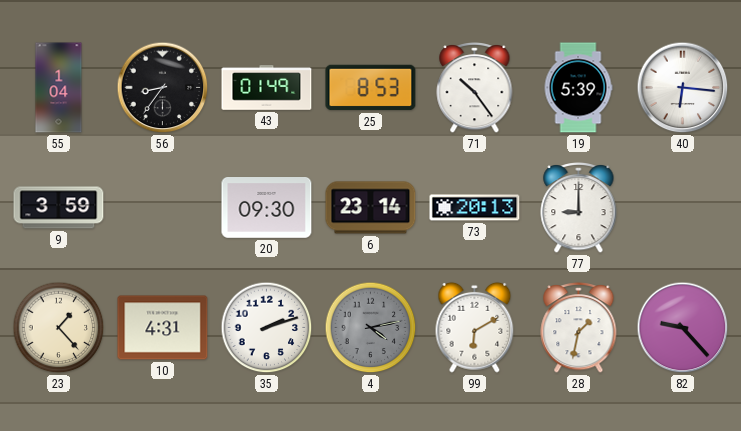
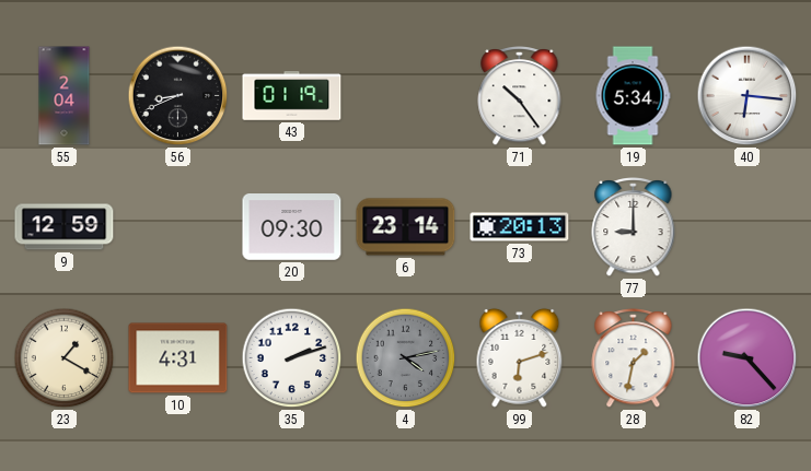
55: 1:04 -> 2:04
56: 8:36 -> 8:41
43: 01:49 -> 01:19
25: 8:53 -> none
19: 5:39 -> 5:34
9: 3:59 -> 12:59
23: 1:23 -> 1:20
99: 6:10 -> 6:12
